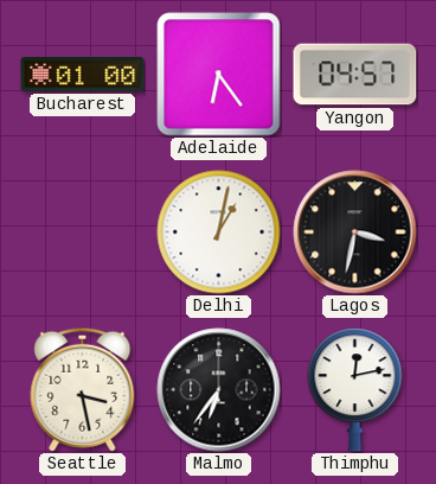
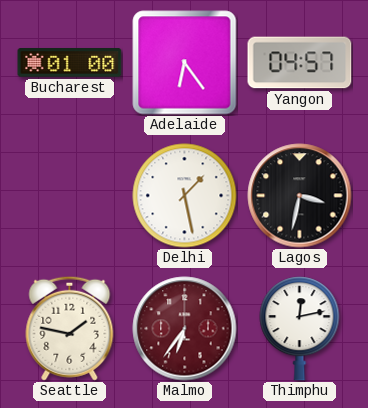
Delhi: 1:02 -> 1:28
Seattle: 3:28 -> 1:47
Malmo dial: black -> burgundy
